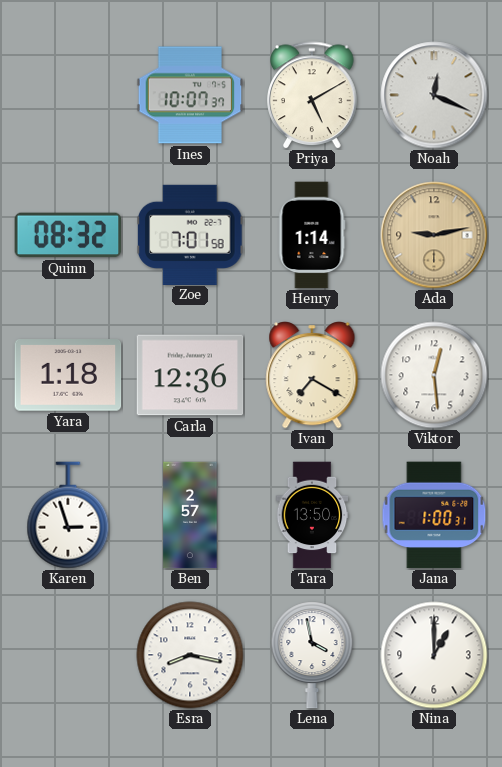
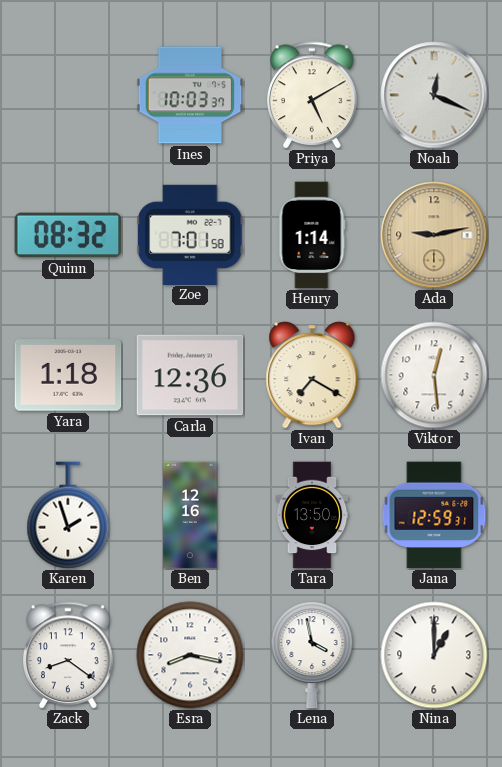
Ines: 10:07 -> 10:03
Karen: 2:57 -> 1:57
Ben: 2:57 -> 12:16
Jana: 1:00 -> 12:59
Zack: none -> 8:21
